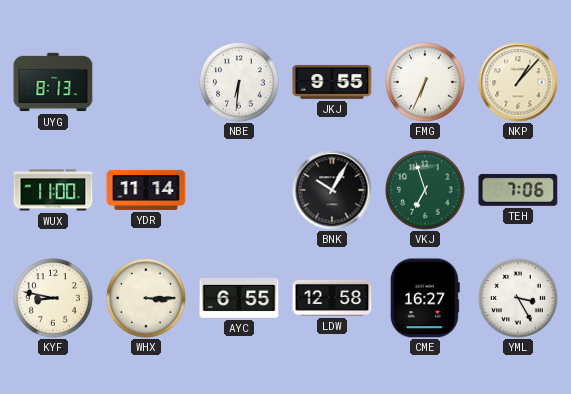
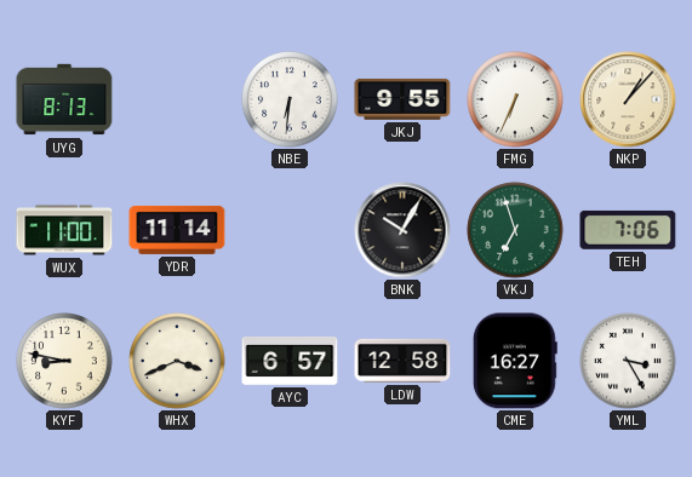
WHX: 3:15 -> 3:41
AYC: 6:55 -> 6:57
